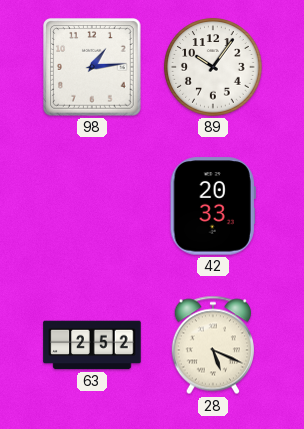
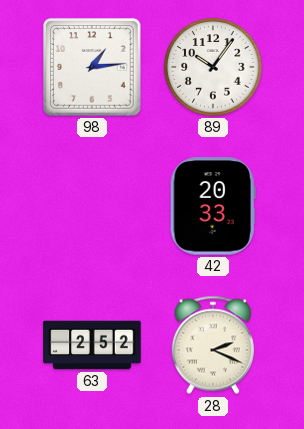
28: 5:19 -> 2:19
